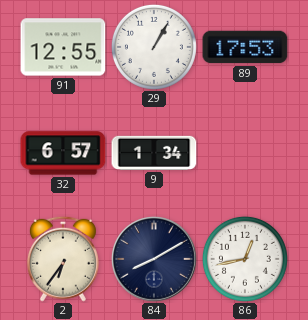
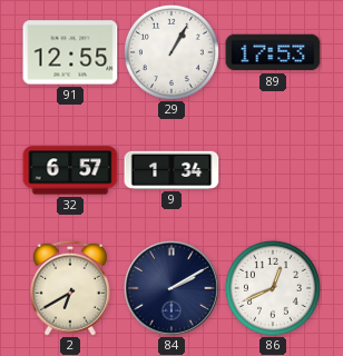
2: 6:36 -> 6:40
84: 8:10 -> 2:10
86: 12:43 -> 12:41
